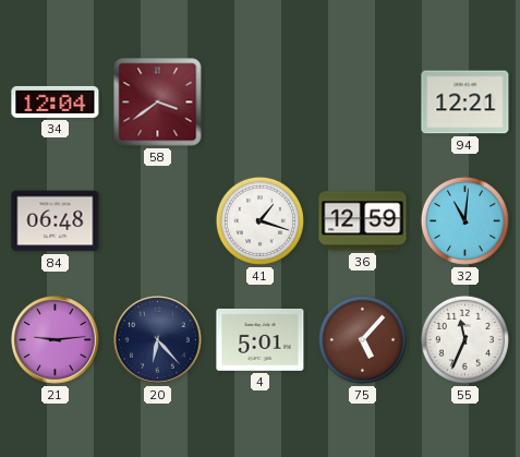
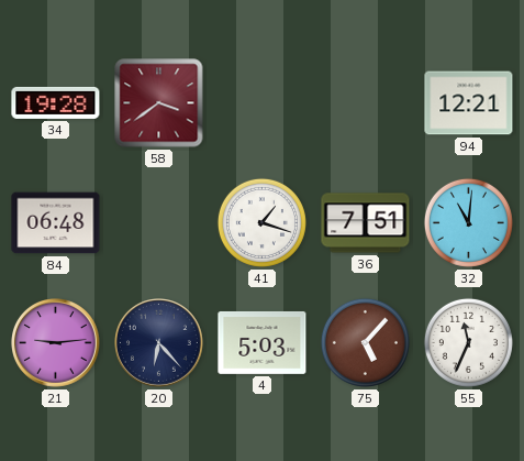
34: 12:04 -> 19:28
36: 12:59 -> 7:51
4: 5:01 -> 5:03
